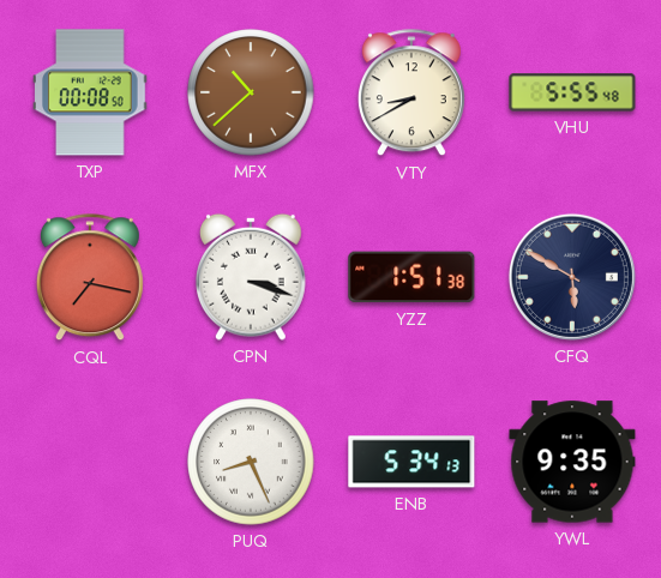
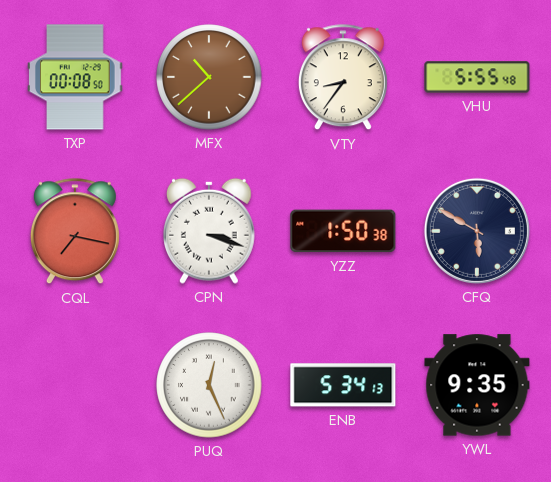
VTY: 8:40 -> 8:36
YZZ: 1:51 -> 1:50
PUQ: 8:26 -> 12:26
